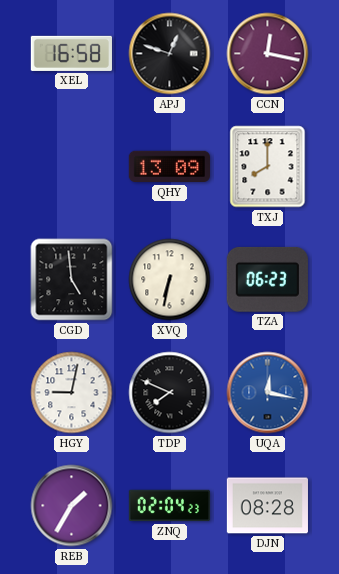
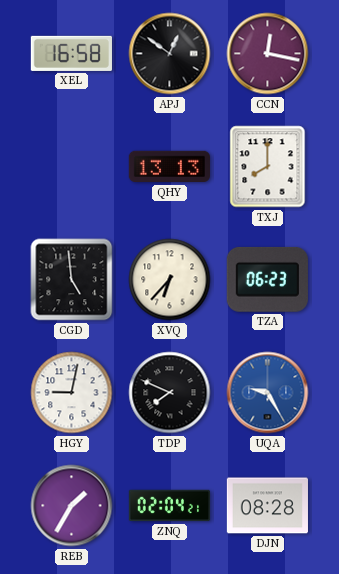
APJ: 12:48 -> 12:51
QHY: 13:09 -> 13:13
XVQ: 6:32 -> 6:37
UQA: 12:17 -> 9:25
ZNQ: 02:04:23 -> 02:04:21
